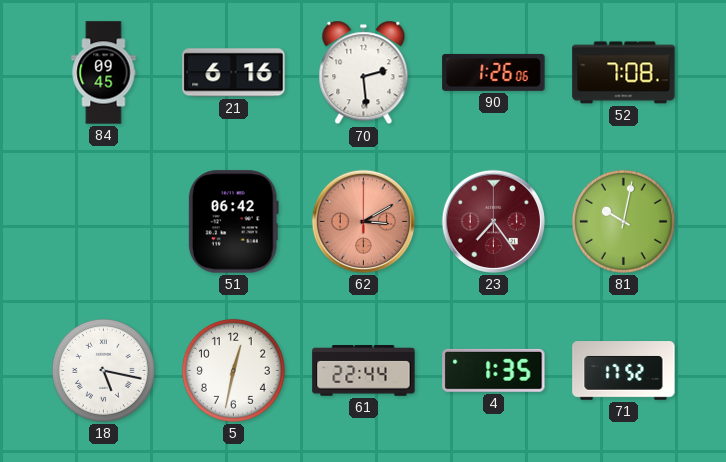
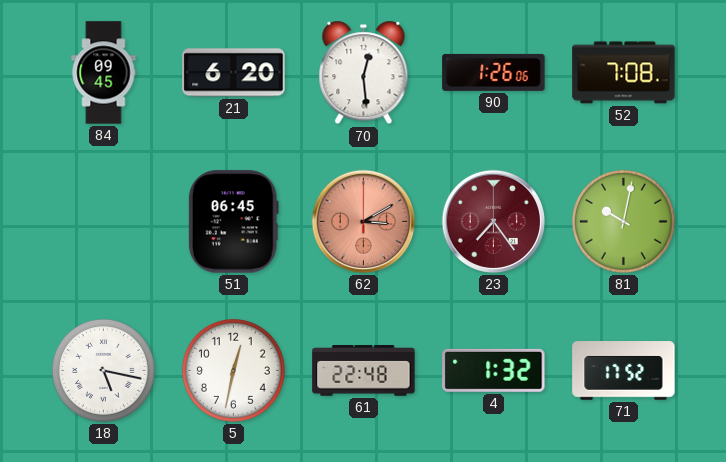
21: 6:16 -> 6:20
70: 2:29 -> 12:29
51: 06:42 -> 06:45
61: 22:44 -> 22:48
4: 1:35 -> 1:32
